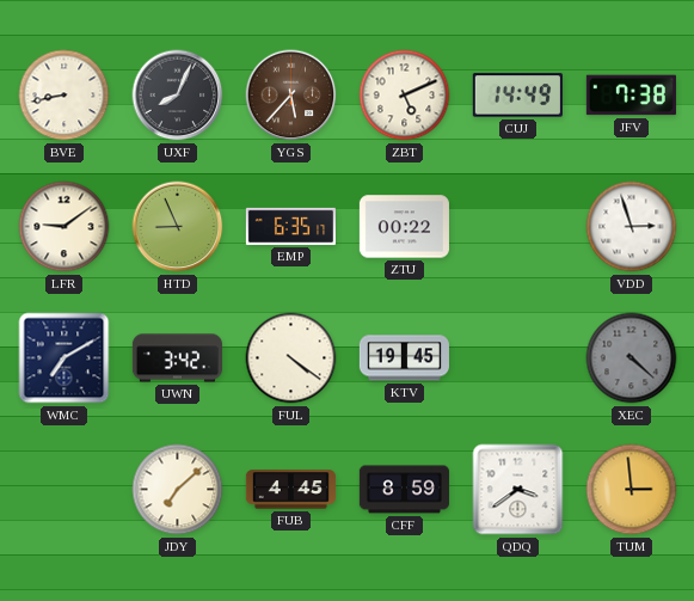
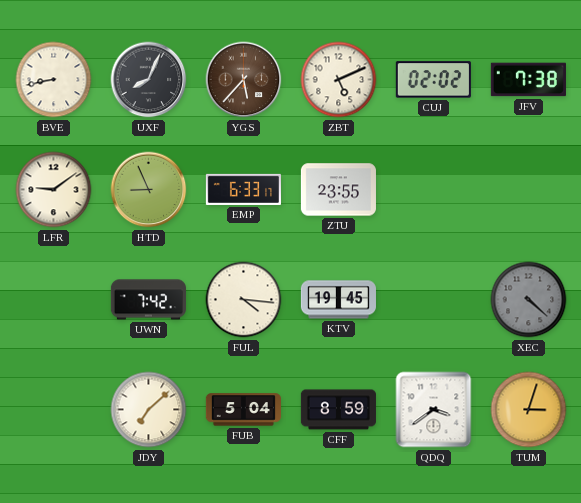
CUJ: 14:49 -> 02:02
EMP: 6:35 -> 6:33
ZTU: 00:22 -> 23:55
VDD: 2:57 -> none
WMC: 7:10 -> none
UWN: 3:42 -> 7:42
FUL: 4:21 -> 4:16
FUB: 4:45 -> 5:04
TUM: 2:59 -> 3:03
